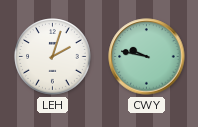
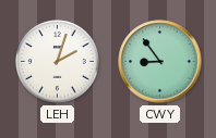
CWY: 9:47 -> 8:54
